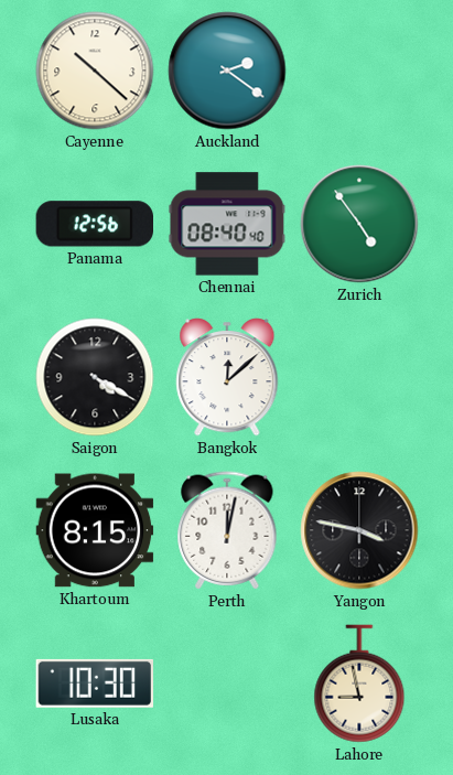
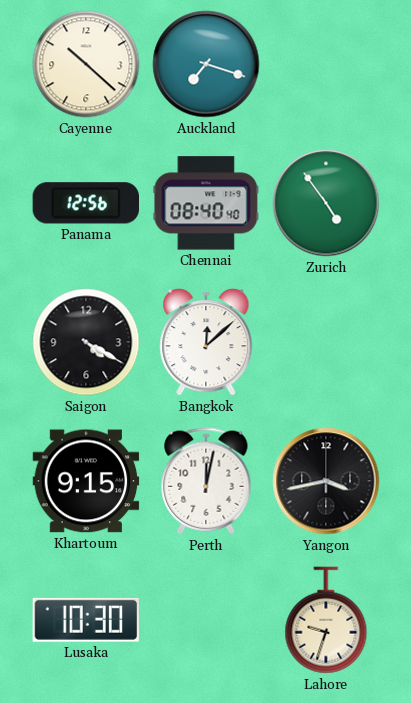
Auckland: 2:21 -> 7:18
Khartoum: 8:15 -> 9:15
Yangon: 3:47 -> 3:43
Lahore: 8:58 -> 9:33
